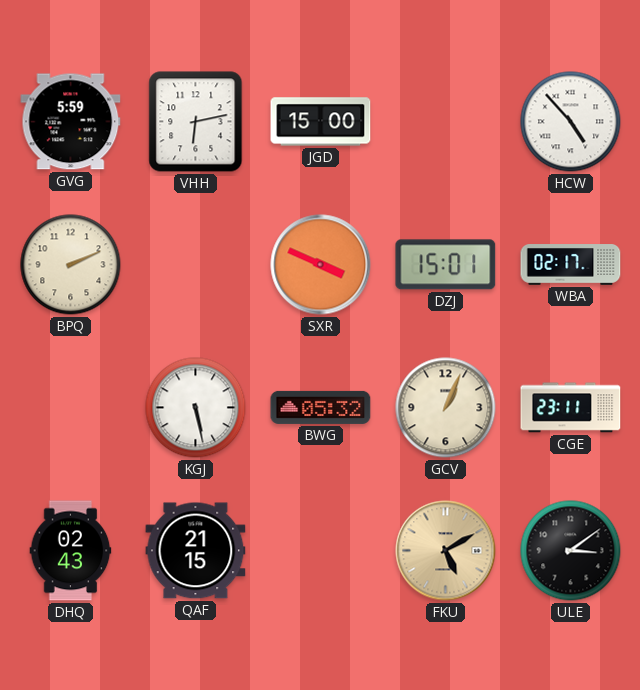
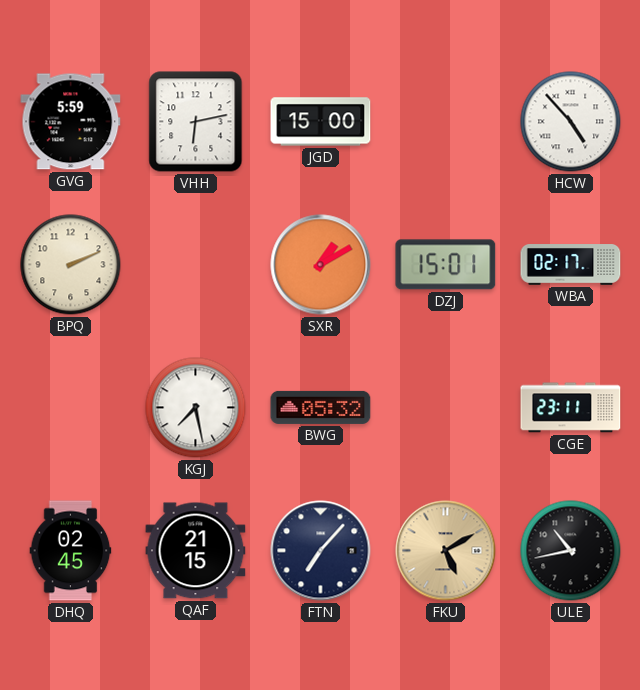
SXR: 3:49 -> 1:10
KGJ: 5:28 -> 7:28
GCV: 1:04 -> none
DHQ: 02:43 -> 02:45
FTN: none -> 7:07
ULE: 3:09 -> 10:43
